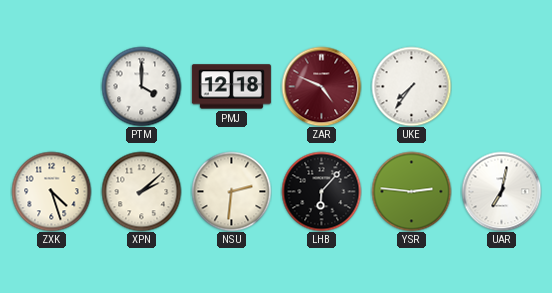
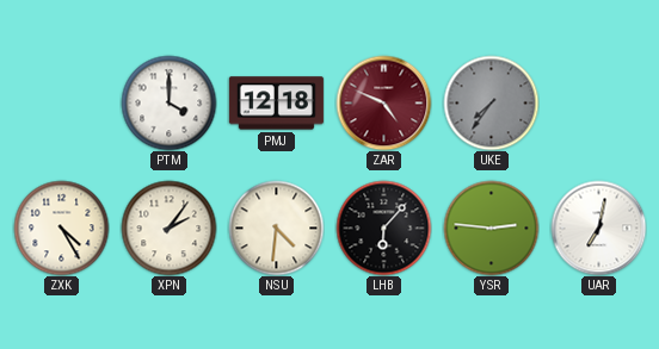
UKE dial: white -> grey
ZXK: 4:27 -> 4:25
XPN: 2:08 -> 2:06
NSU: 2:31 -> 4:31
